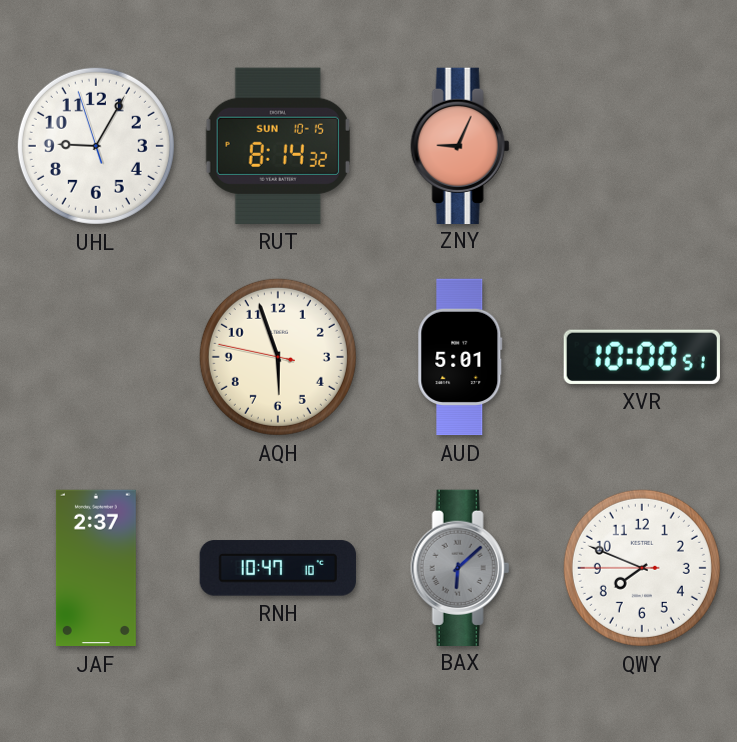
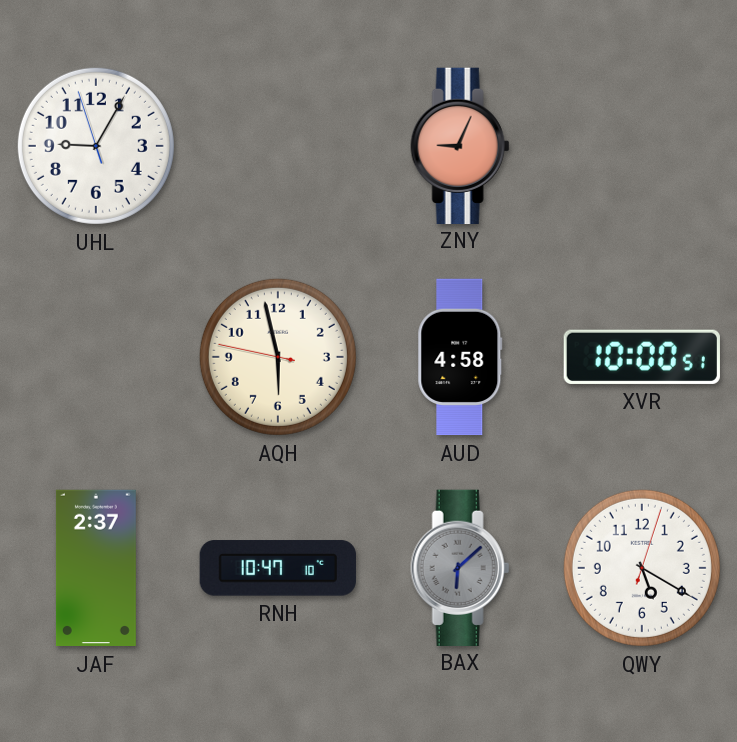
RUT: 8:14 -> none
AQH: 5:56 -> 5:57
AUD: 5:01 -> 4:58
QWY: 7:48 -> 5:20
